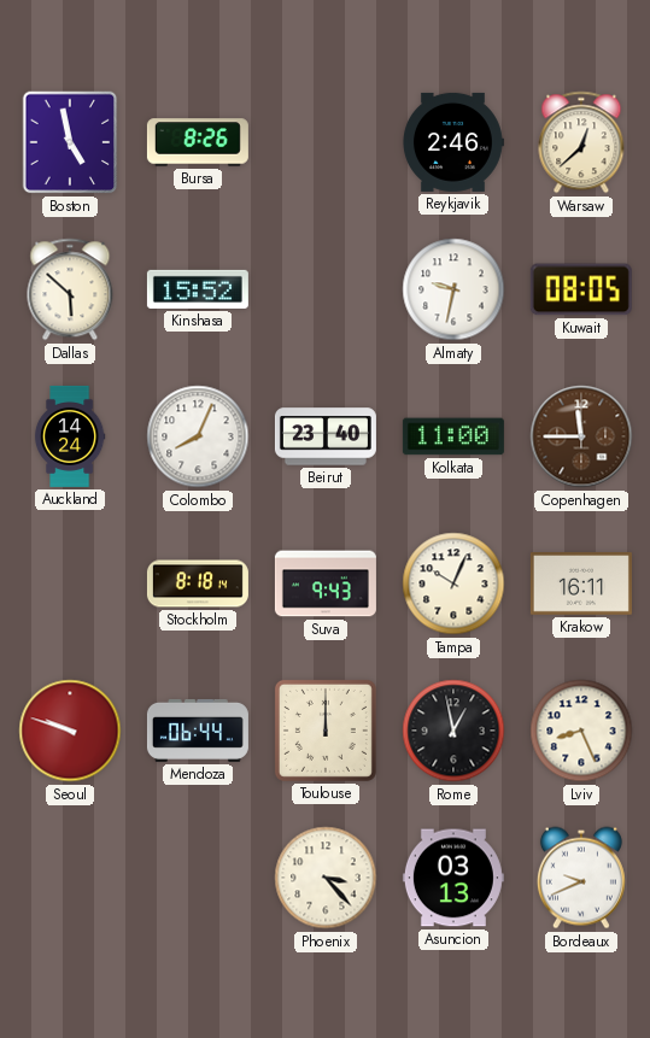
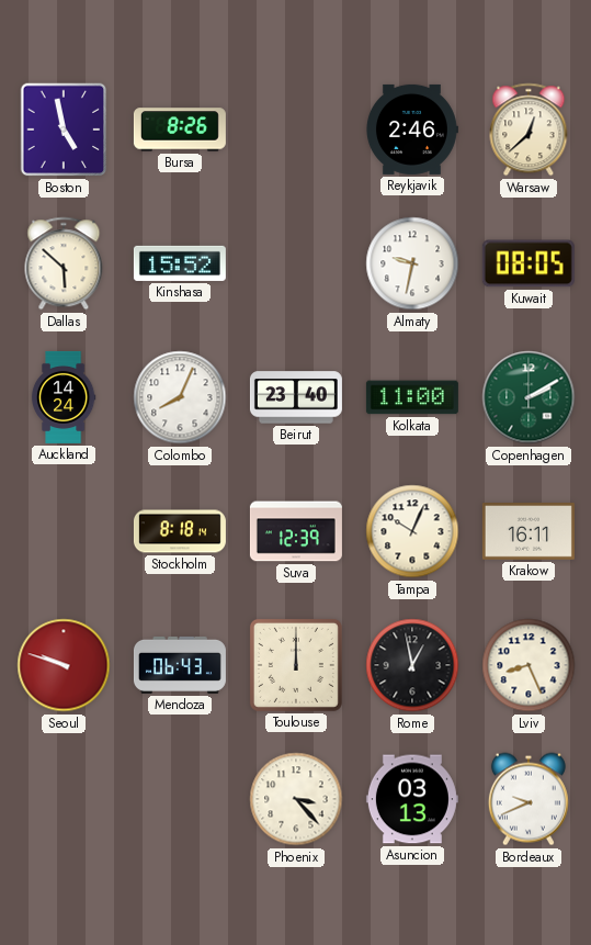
Copenhagen: 11:45 -> 2:10
Copenhagen dial: brown -> green
Suva: 9:43 -> 12:39
Mendoza: 06:44 -> 06:43
